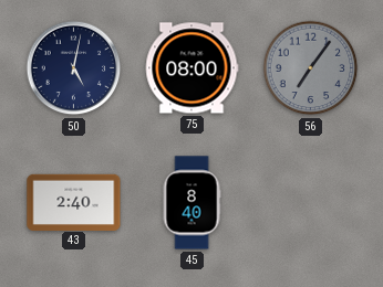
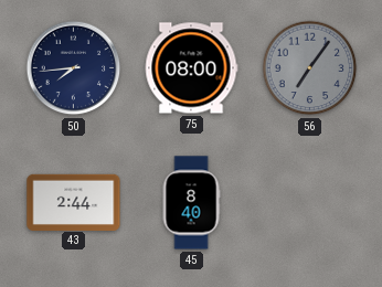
50: 5:02 -> 7:44
43: 2:40 -> 2:44
